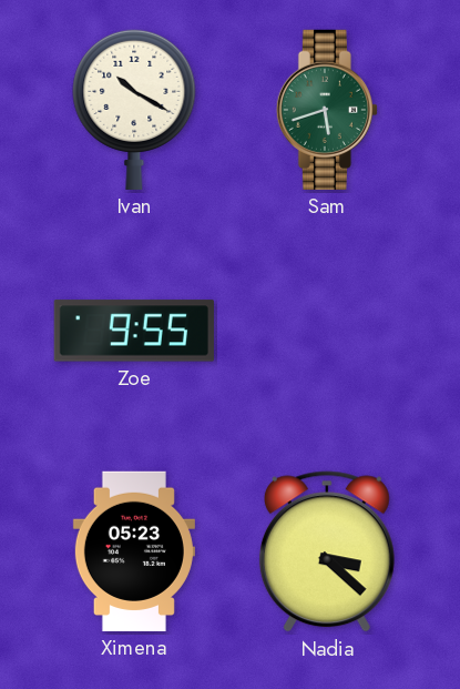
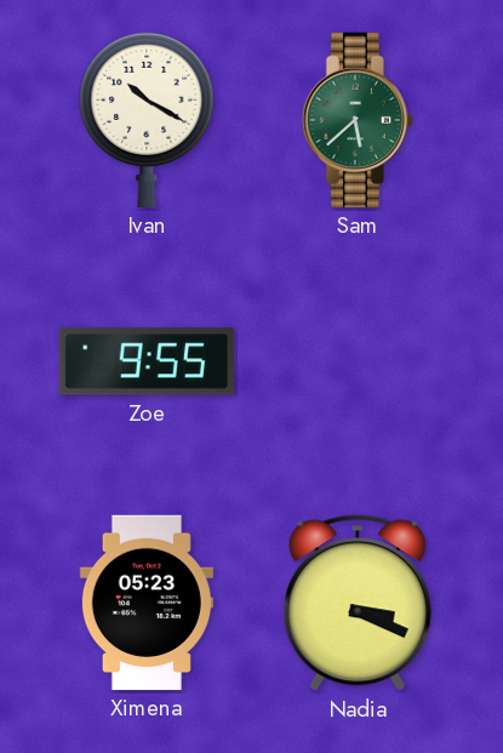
Sam: 5:42 -> 5:38
Nadia: 3:22 -> 3:19
